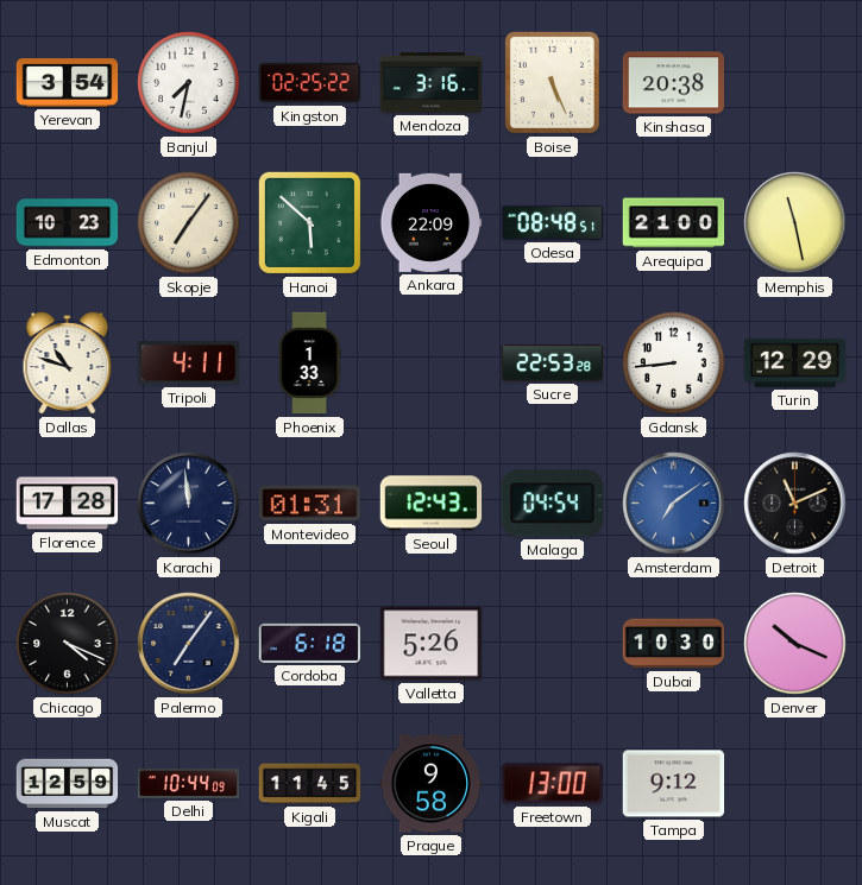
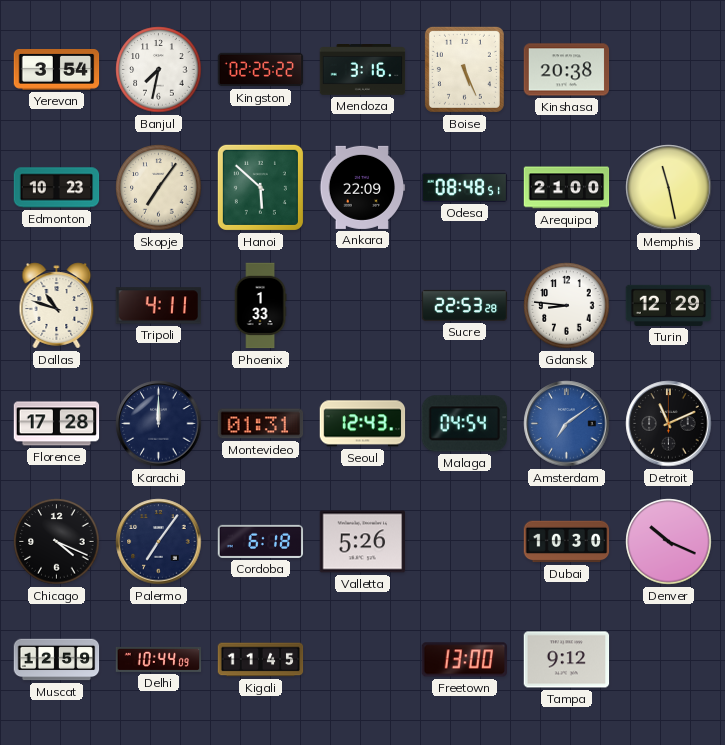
Gdansk: 8:44 -> 8:46
Karachi: 11:59 -> 12:00
Prague: 9:58 -> none
